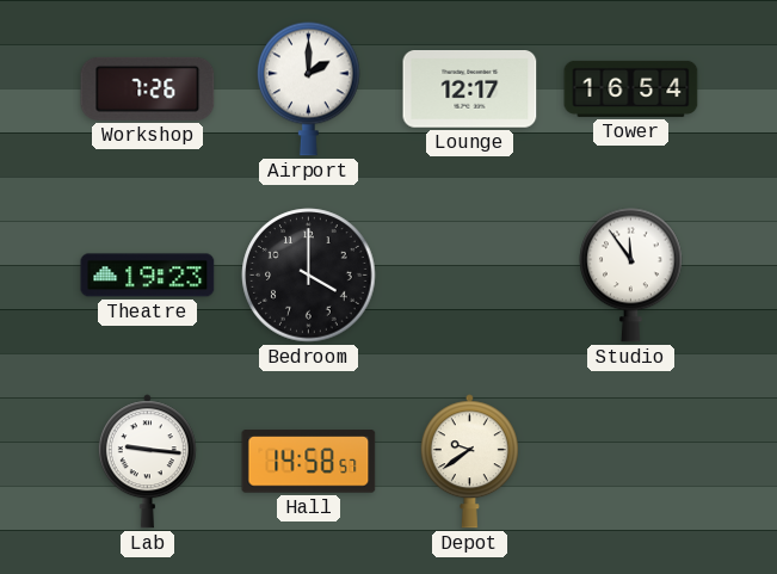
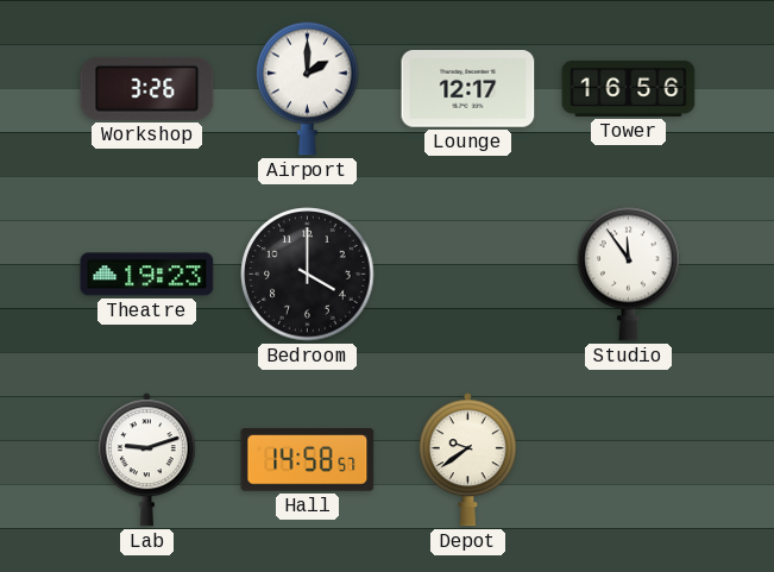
Workshop: 7:26 -> 3:26
Tower: 16:54 -> 16:56
Lab: 9:16 -> 9:12
